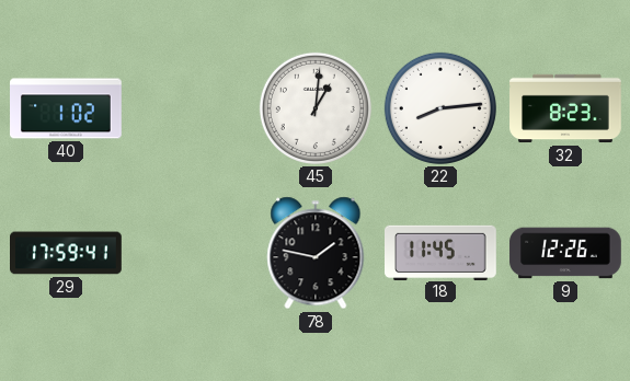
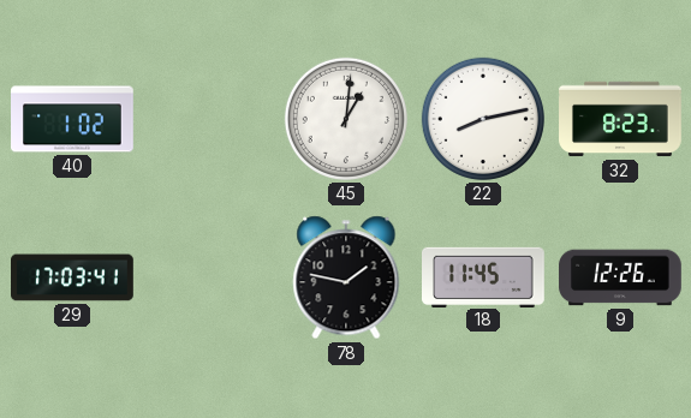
22: 8:14 -> 8:13
29: 17:59 -> 17:03
